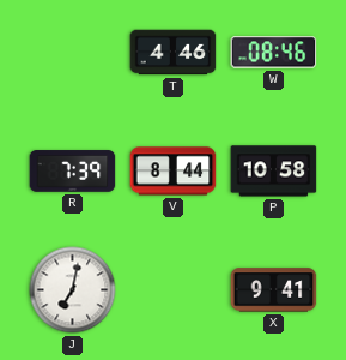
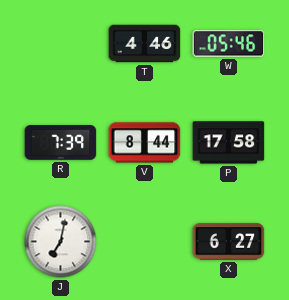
W: 08:46 -> 05:46
P: 10:58 -> 17:58
X: 9:41 -> 6:27
